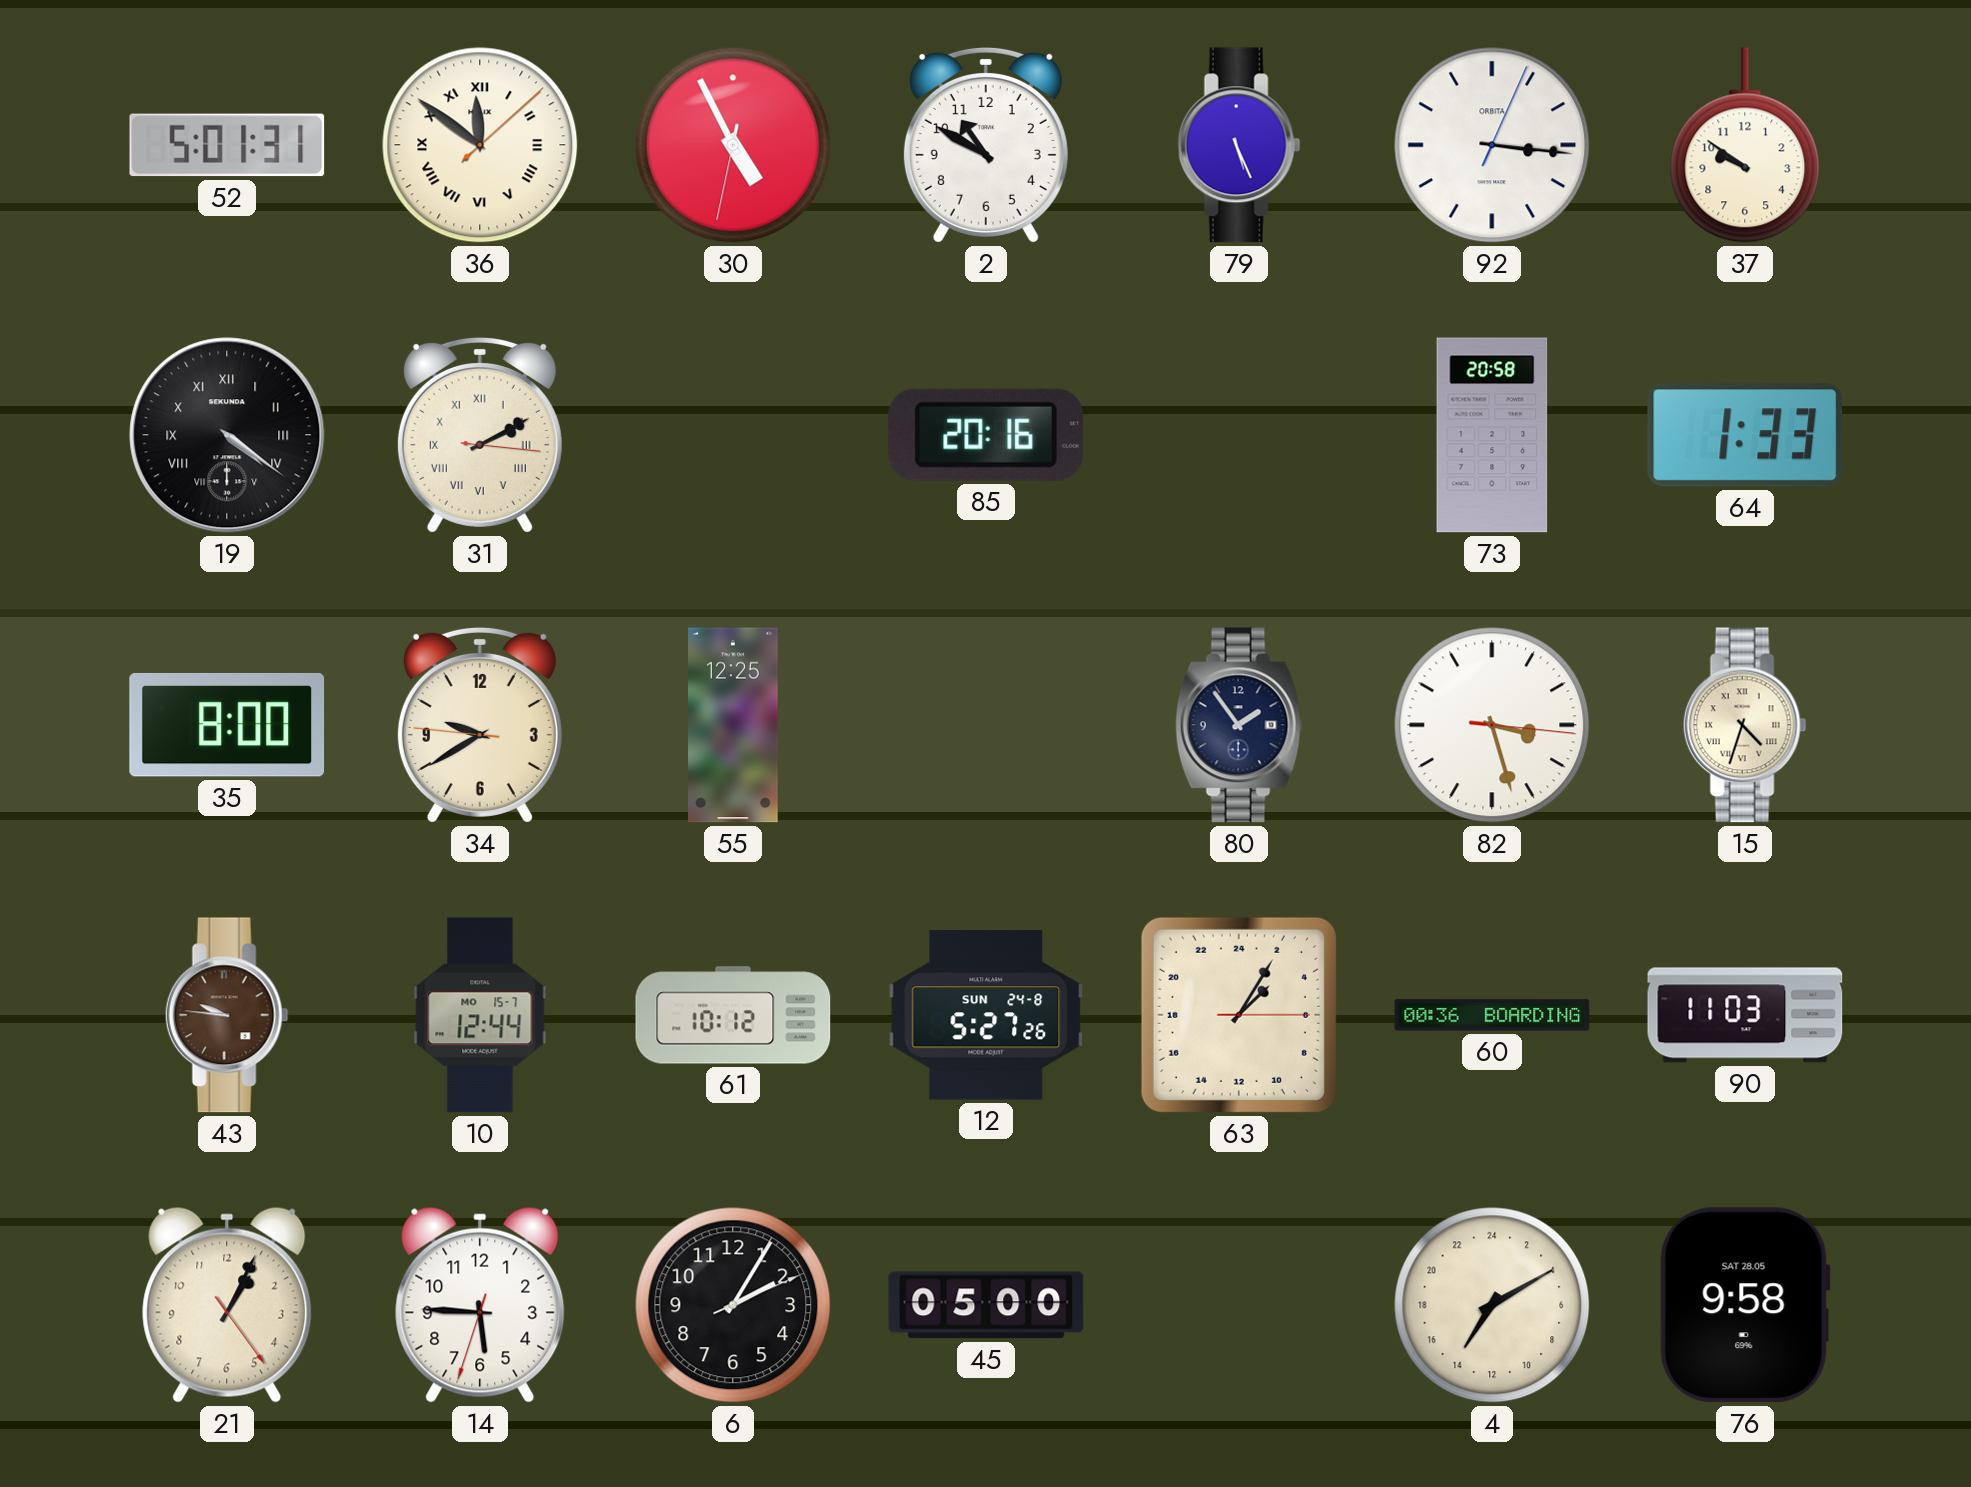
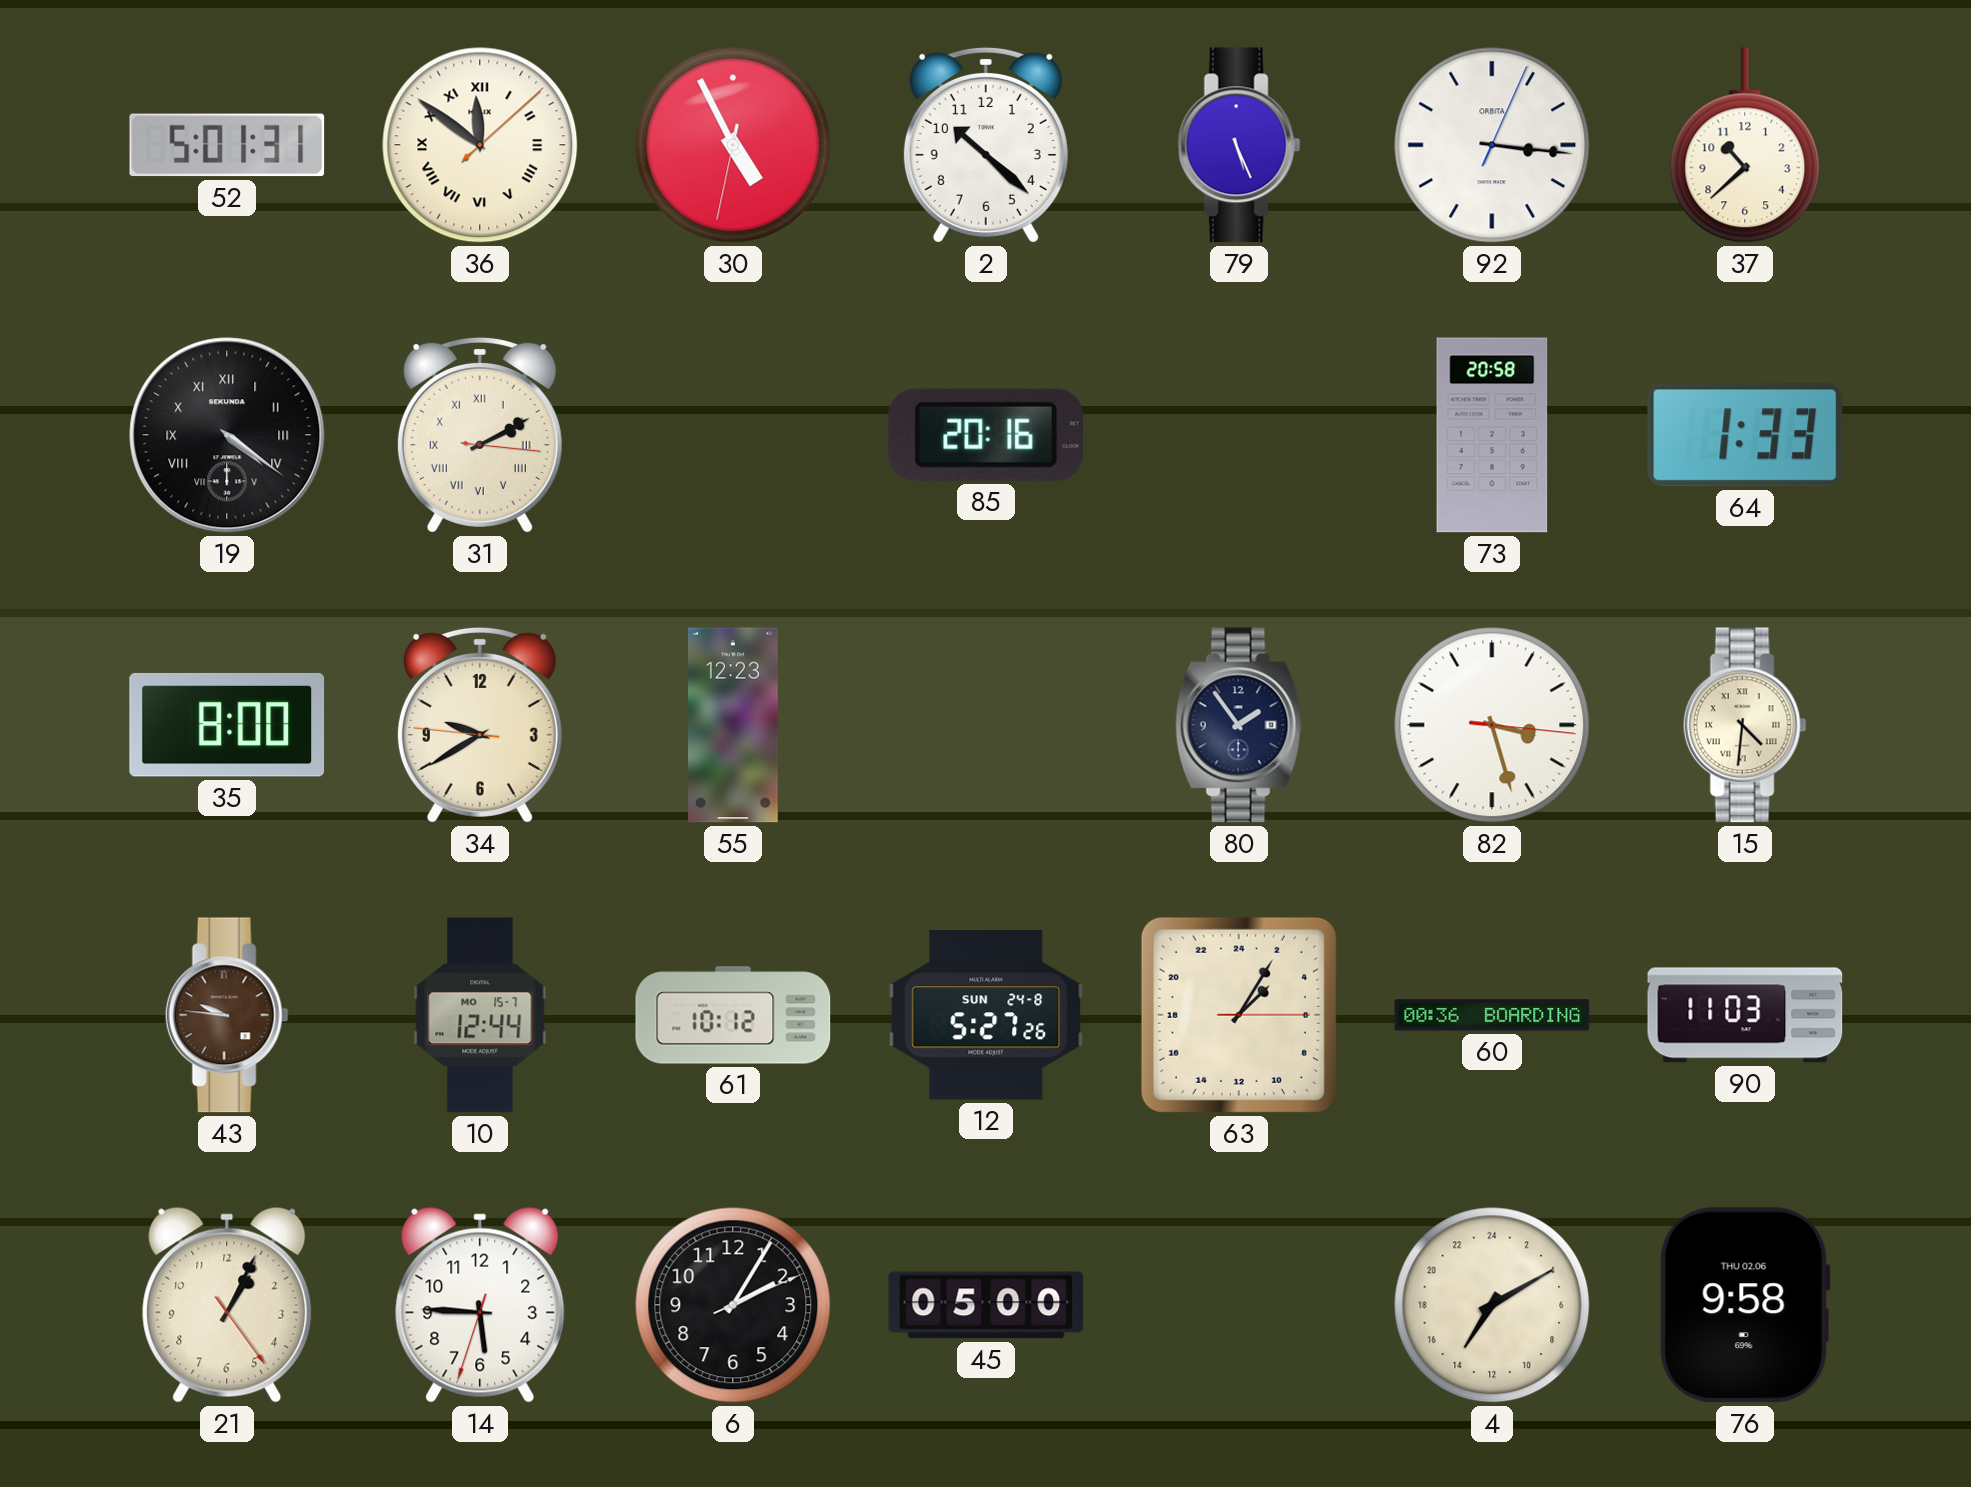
2: 10:50 -> 10:22
37: 9:51 -> 10:38
55: 12:25 -> 12:23
15: 4:33 -> 4:31
76 date: SAT 28.05 -> THU 02.06
